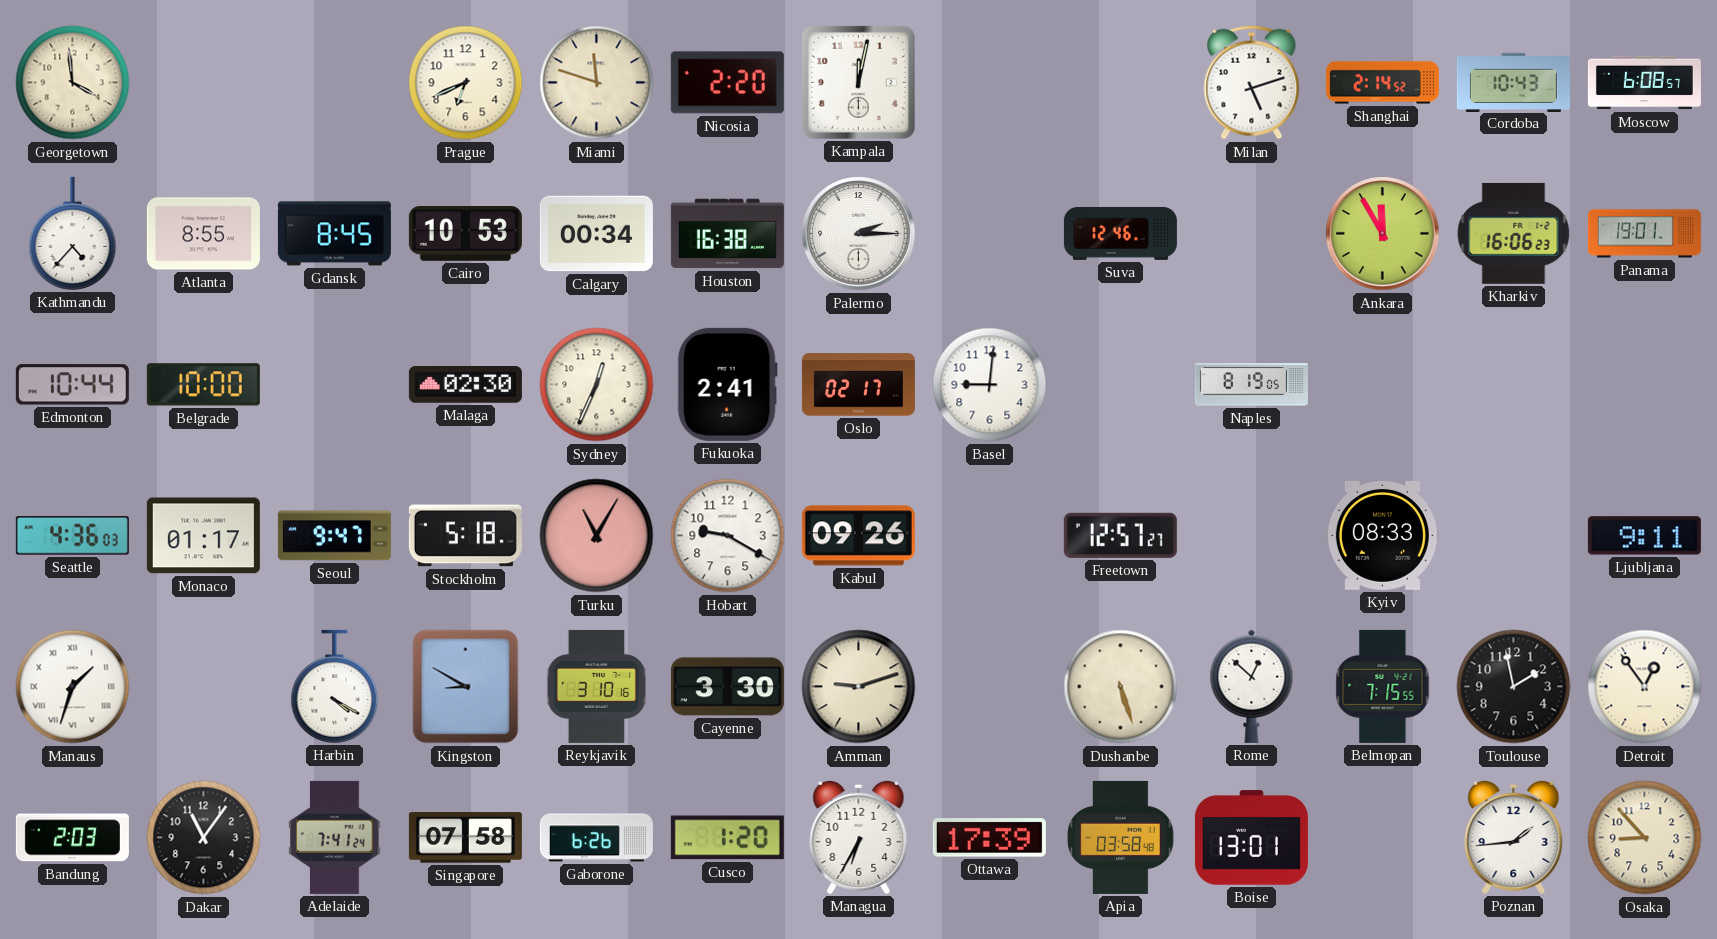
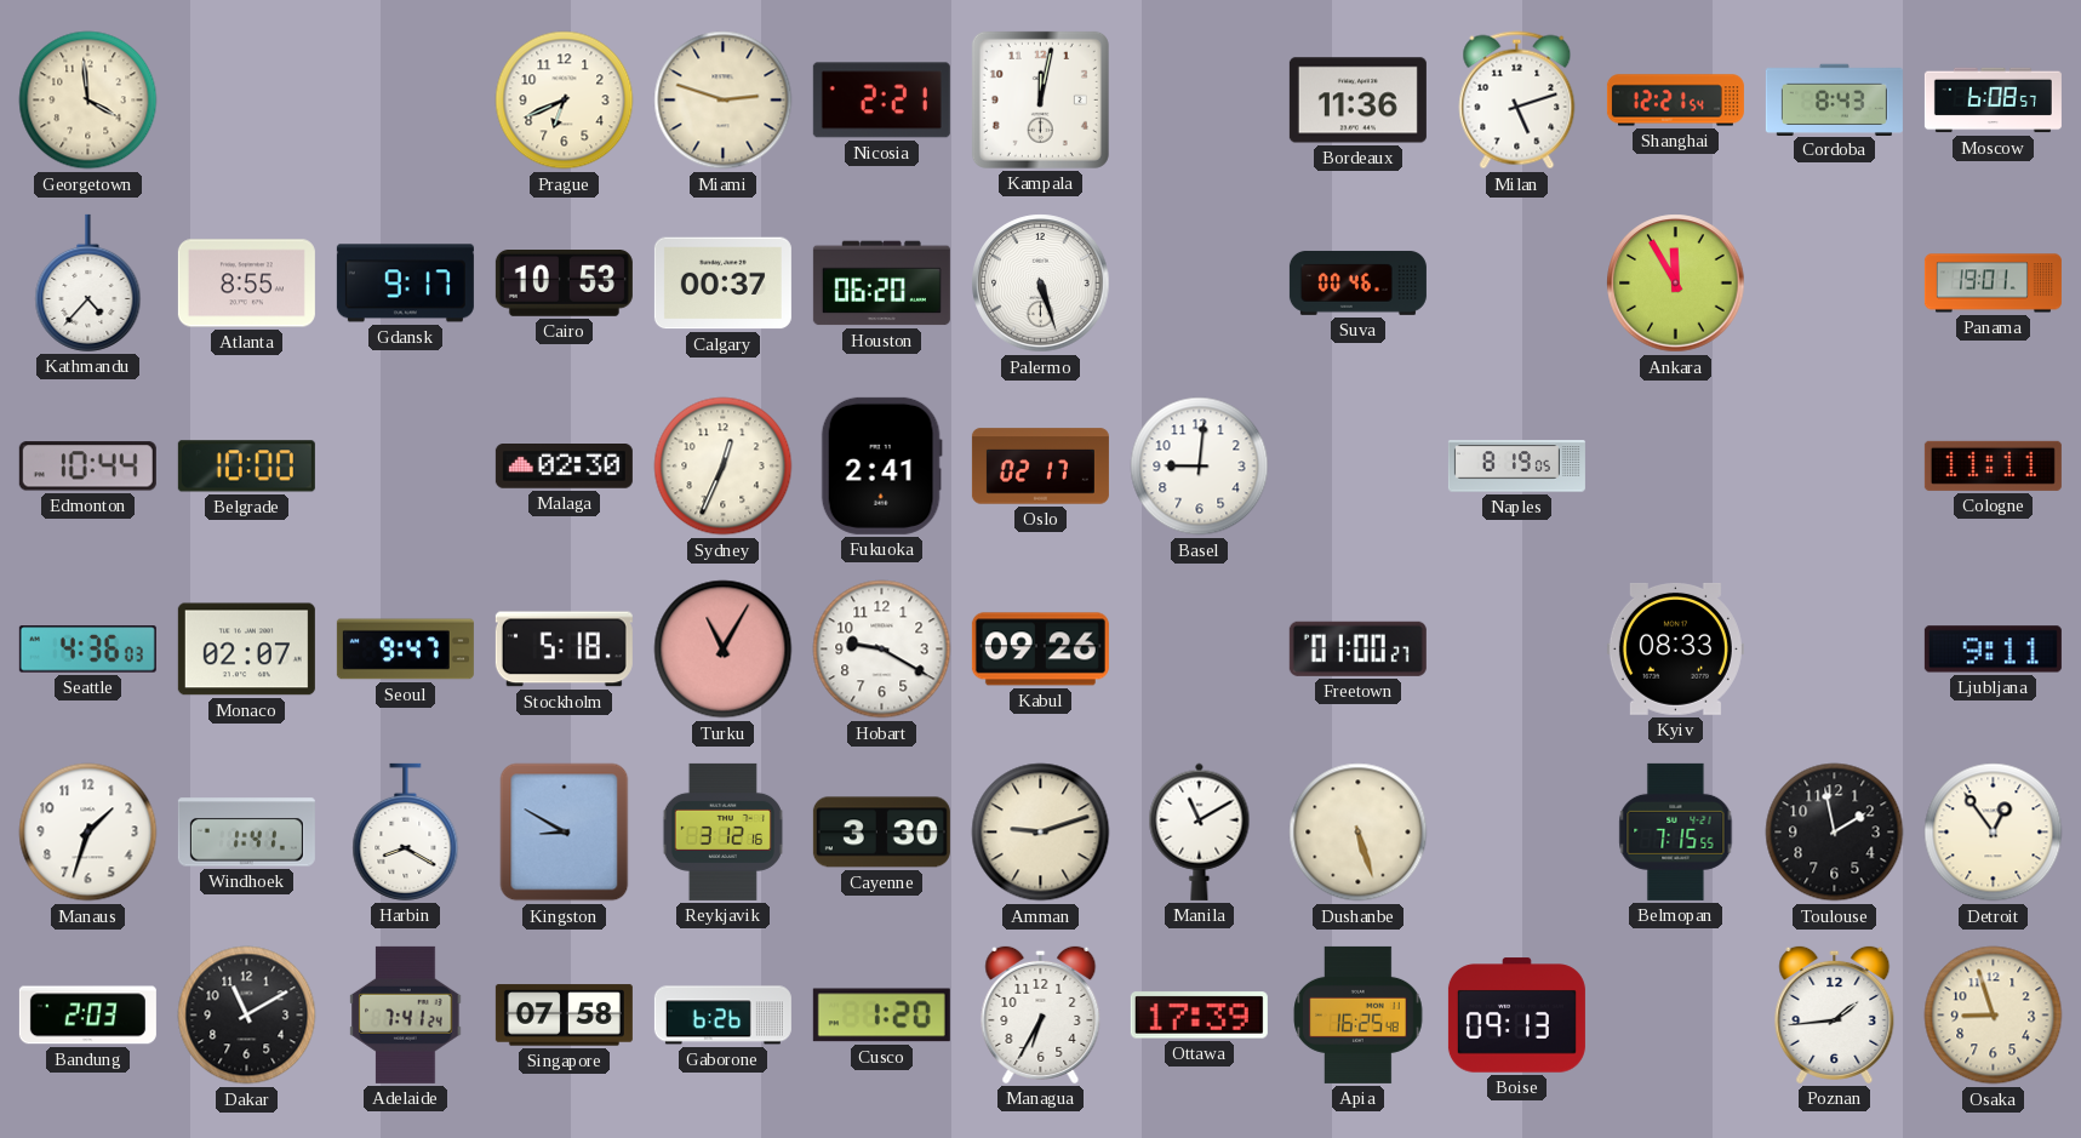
Miami: 11:48 -> 2:48
Nicosia: 2:20 -> 2:21
Bordeaux: none -> 11:36
Shanghai: 2:14 -> 12:21
Cordoba: 10:43 -> 8:43
Gdansk: 8:45 -> 9:17
Calgary: 00:34 -> 00:37
Houston: 16:38 -> 06:20
Palermo: 2:15 -> 5:27
Suva: 12:46 -> 00:46
Kharkiv: 16:06 -> none
Cologne: none -> 11:11
Monaco: 01:17 -> 02:07
Freetown: 12:57 -> 01:00
Manaus numerals: Roman -> Arabic
Windhoek: none -> 1:41
Harbin: 4:20 -> 8:20
Reykjavik: 3:10 -> 3:12
Manila: none -> 11:10
Rome: 12:52 -> none
Dakar: 11:06 -> 11:10
Apia: 03:58 -> 16:25
Boise: 13:01 -> 09:13
Osaka: 8:53 -> 8:57
